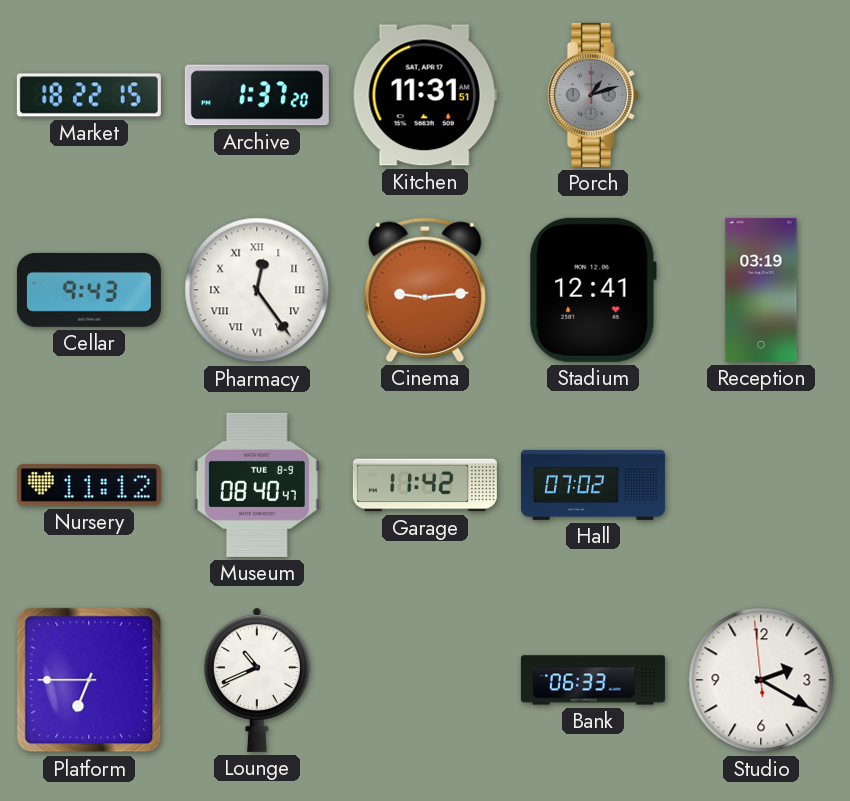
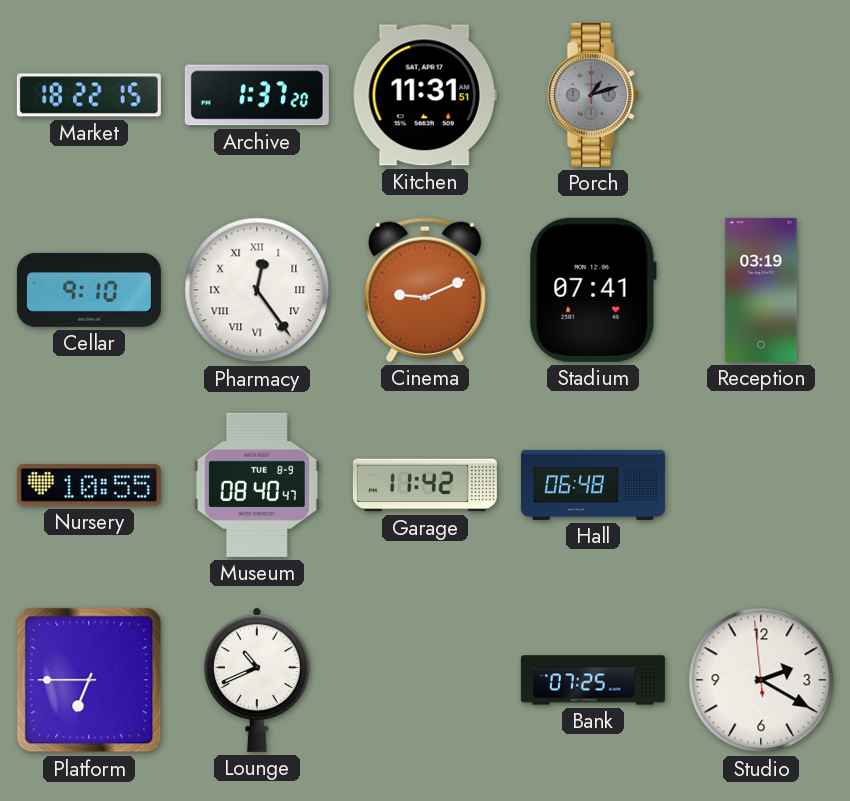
Cellar: 9:43 -> 9:10
Cinema: 9:14 -> 9:11
Stadium: 12:41 -> 07:41
Nursery: 11:12 -> 10:55
Hall: 07:02 -> 06:48
Bank: 06:33 -> 07:25
